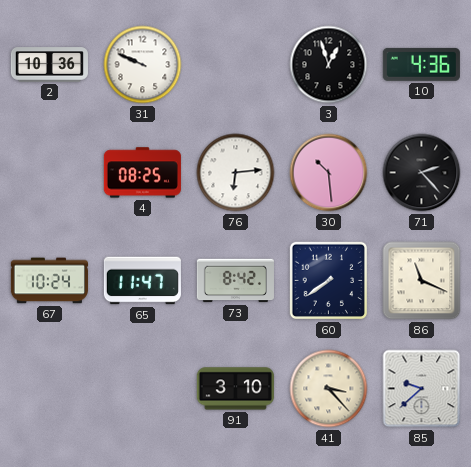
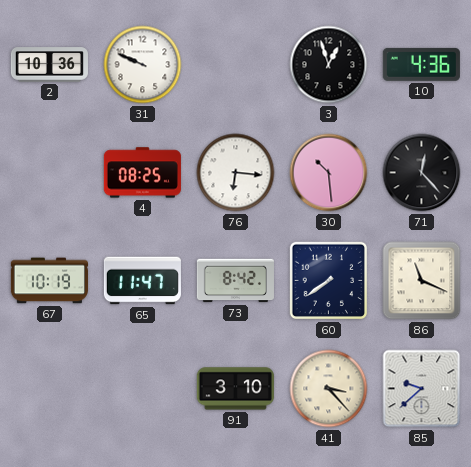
76: 6:14 -> 6:16
71: 2:23 -> 12:23
67: 10:24 -> 10:19
